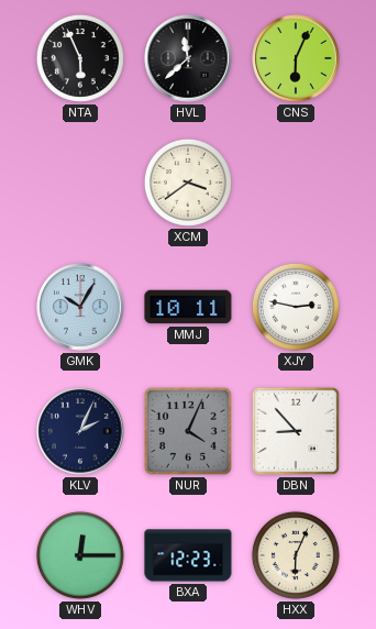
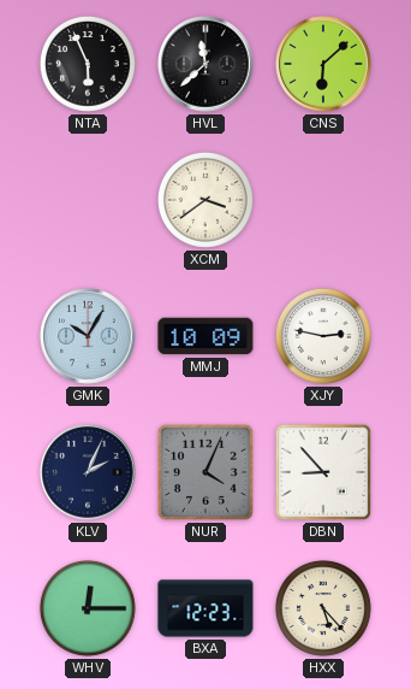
CNS: 6:04 -> 6:08
MMJ: 10:11 -> 10:09
HXX: 6:04 -> 5:23
